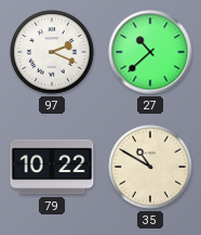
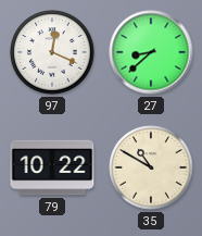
97: 2:19 -> 12:19
27: 10:38 -> 8:38
